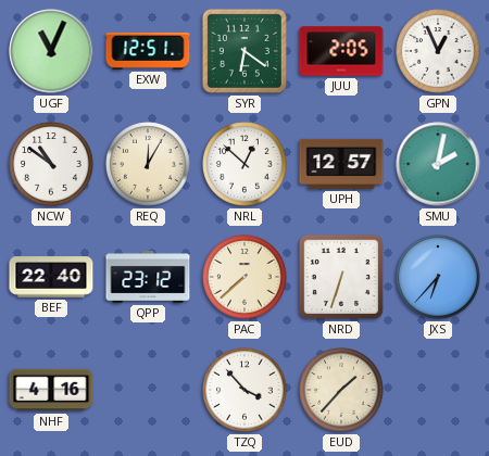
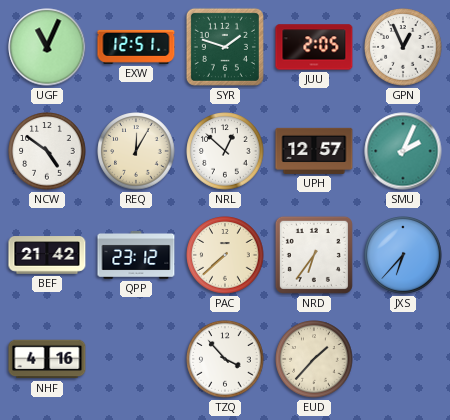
SYR: 6:21 -> 1:48
NCW: 10:51 -> 4:51
SMU: 2:02 -> 2:04
BEF: 22:40 -> 21:42
NRD: 6:33 -> 6:36
